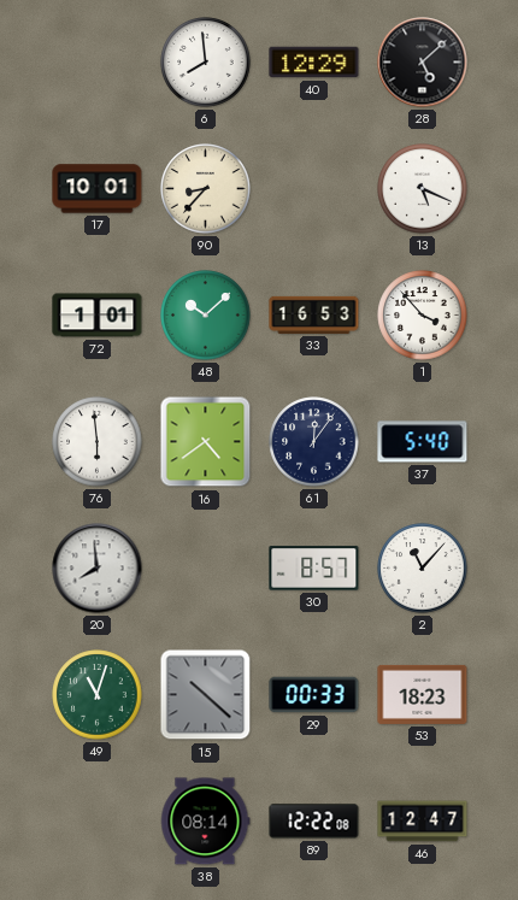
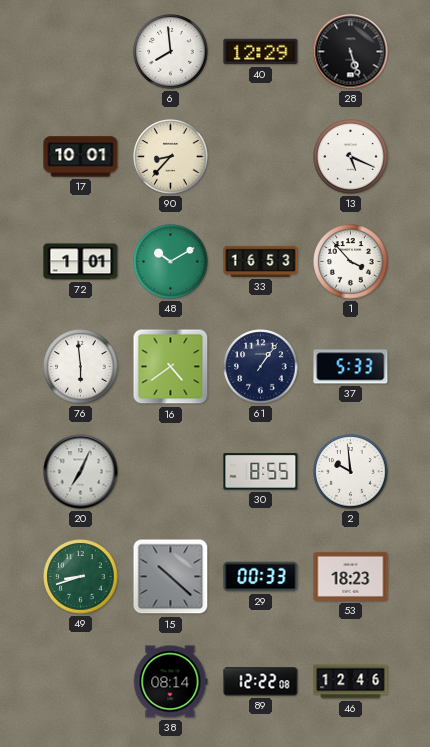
28: 5:08 -> 5:27
48: 10:08 -> 10:10
61: 12:06 -> 1:06
37: 5:40 -> 5:33
20: 7:59 -> 7:04
30: 8:57 -> 8:55
2: 11:07 -> 9:59
49: 11:03 -> 8:42
46: 12:47 -> 12:46
